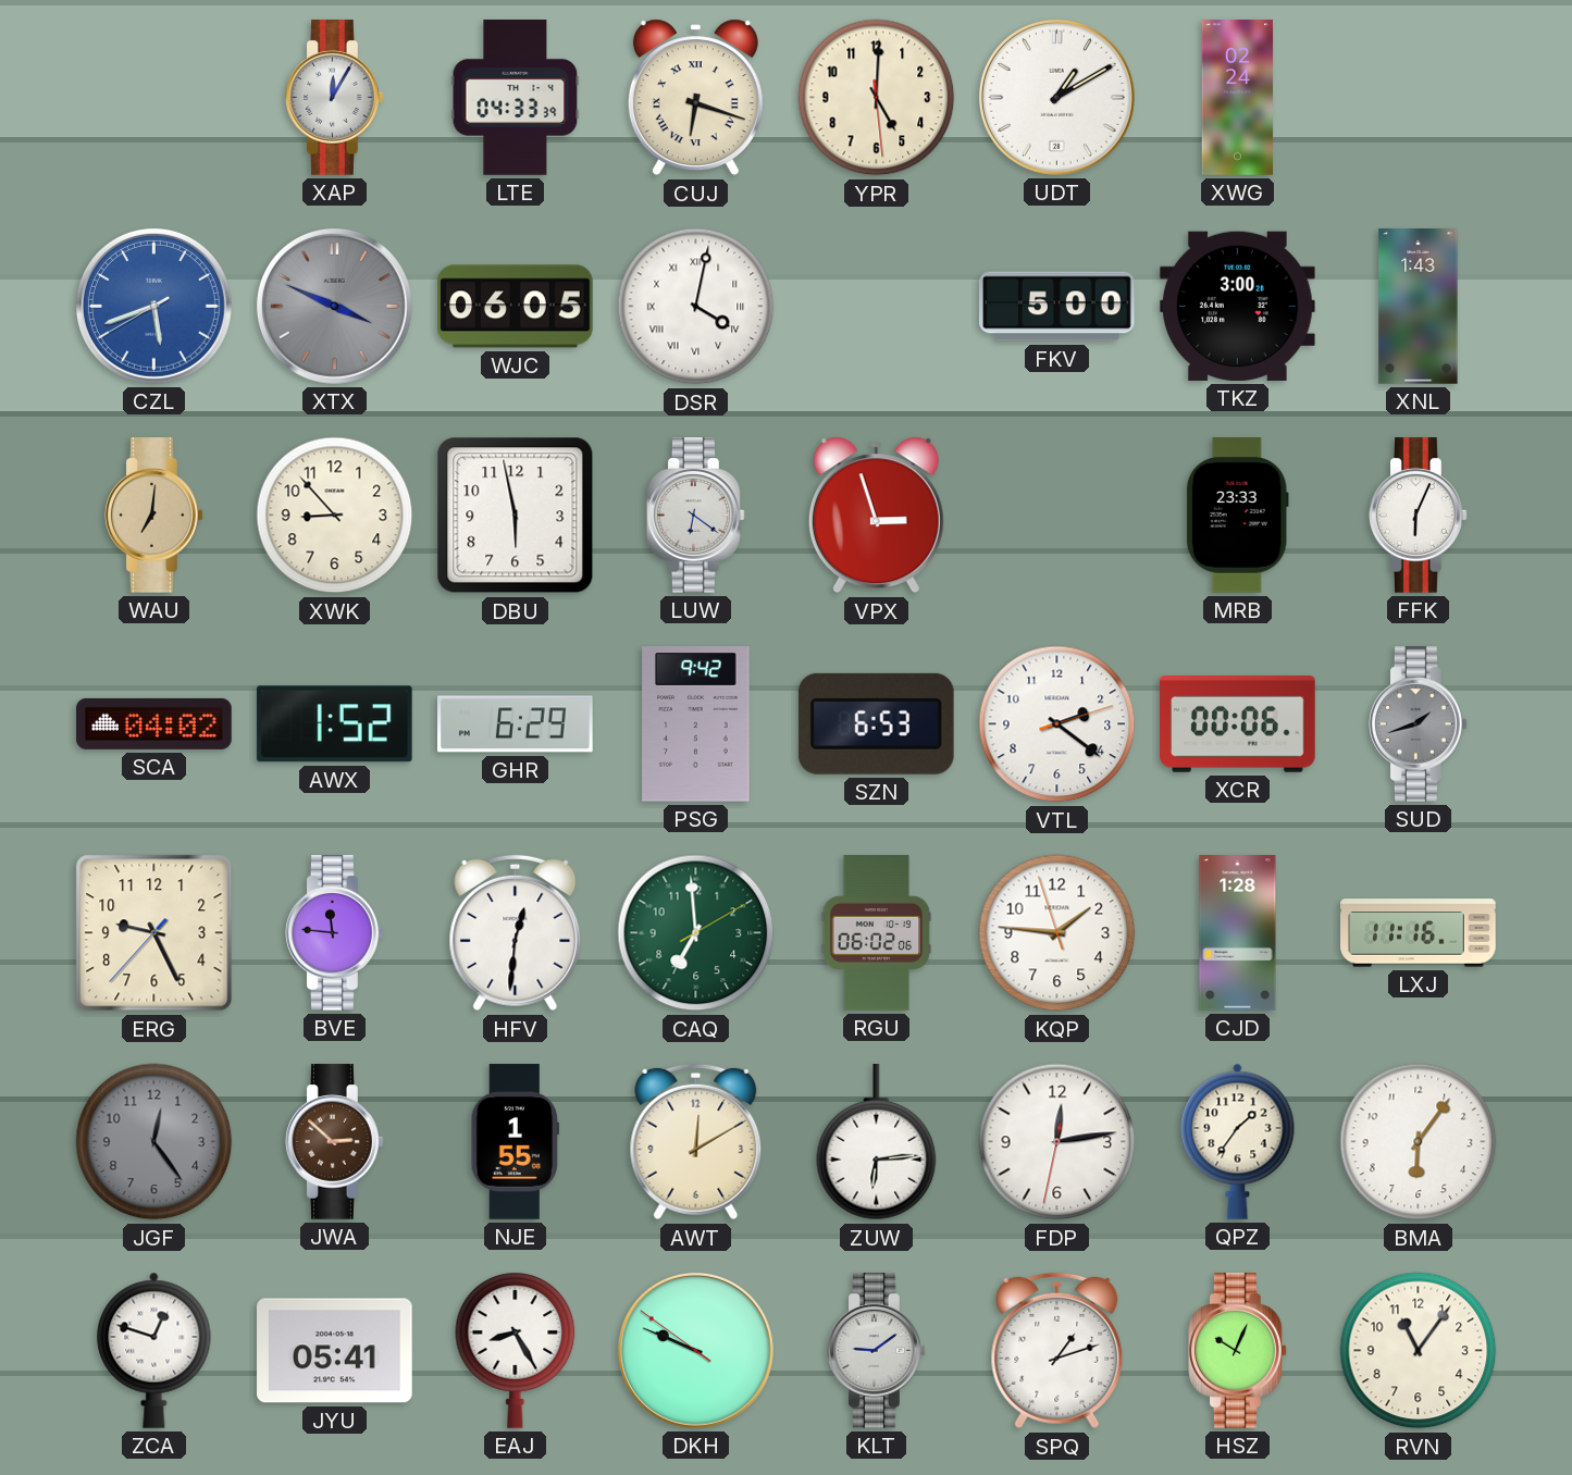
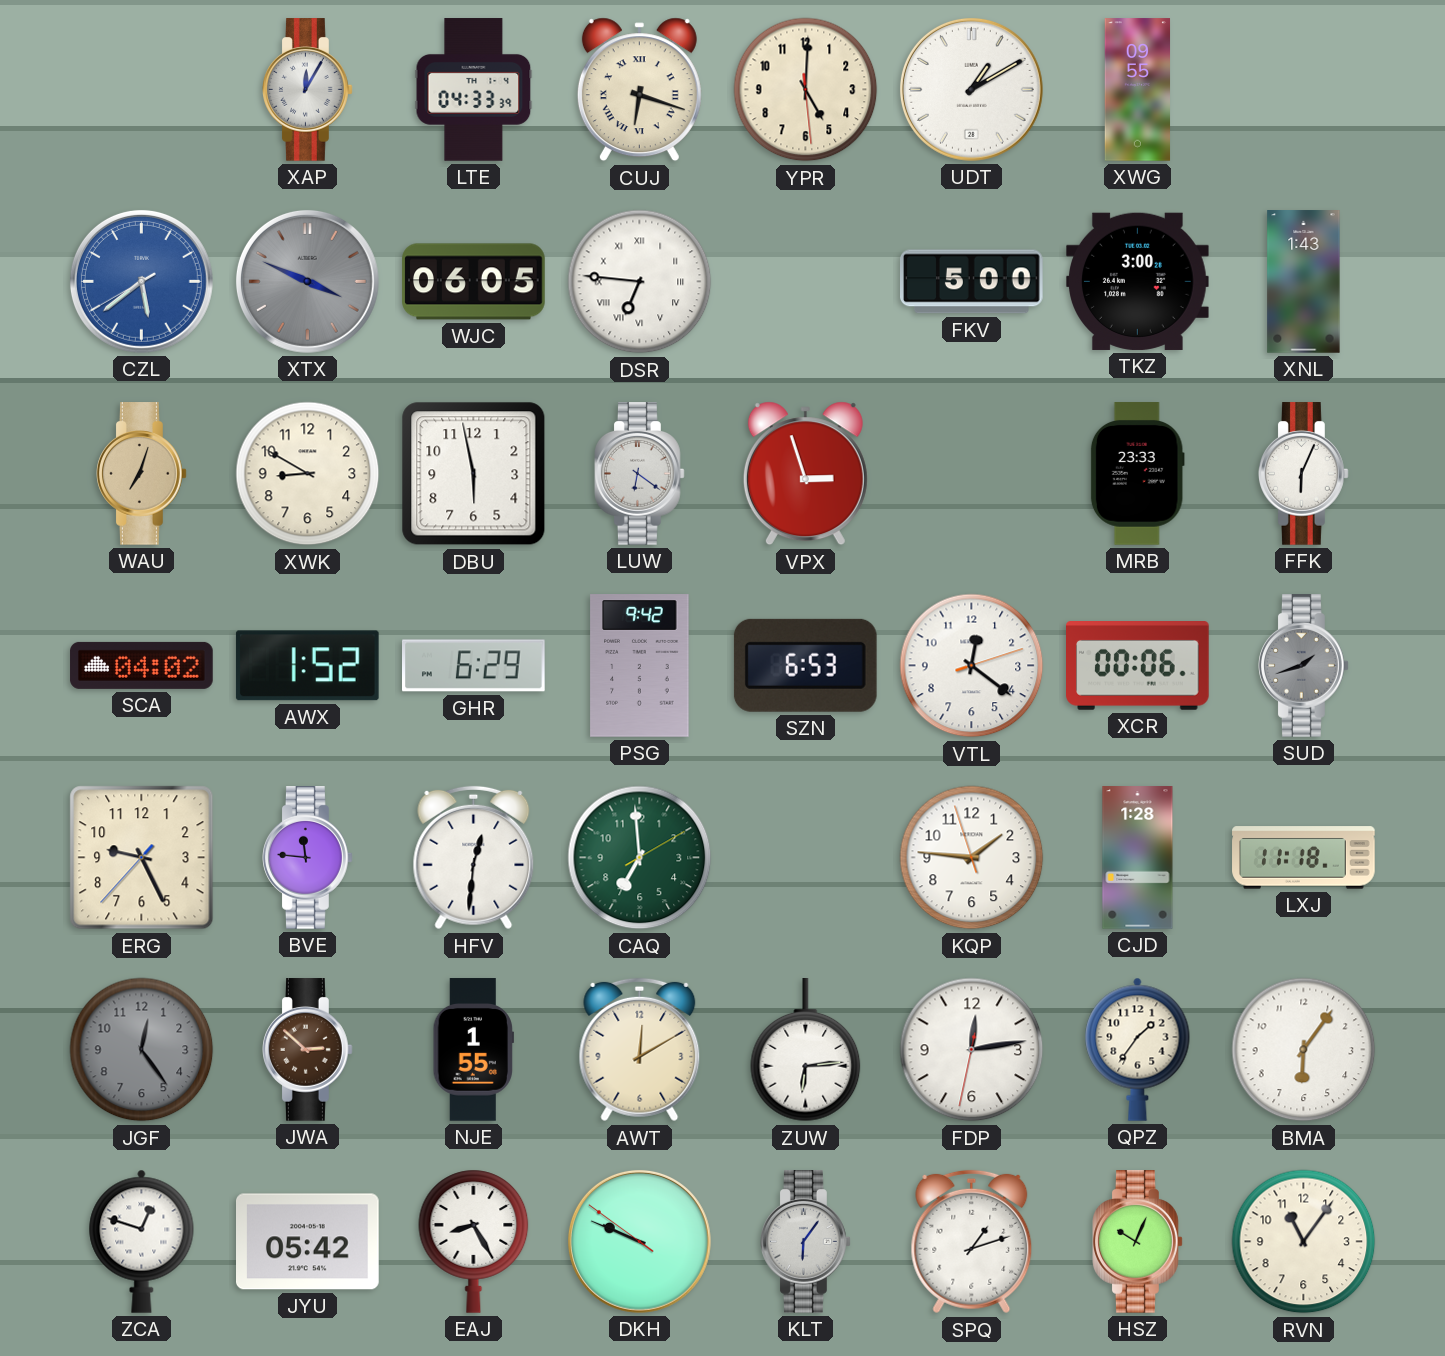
XWG: 02:24 -> 09:55
CZL: 5:41 -> 5:38
DSR: 4:02 -> 6:46
WAU: 7:01 -> 7:03
XWK: 8:53 -> 8:50
VTL: 2:21 -> 12:21
RGU: 06:02 -> none
LXJ: 11:16 -> 11:18
JYU: 05:41 -> 05:42
KLT: 9:09 -> 6:06
